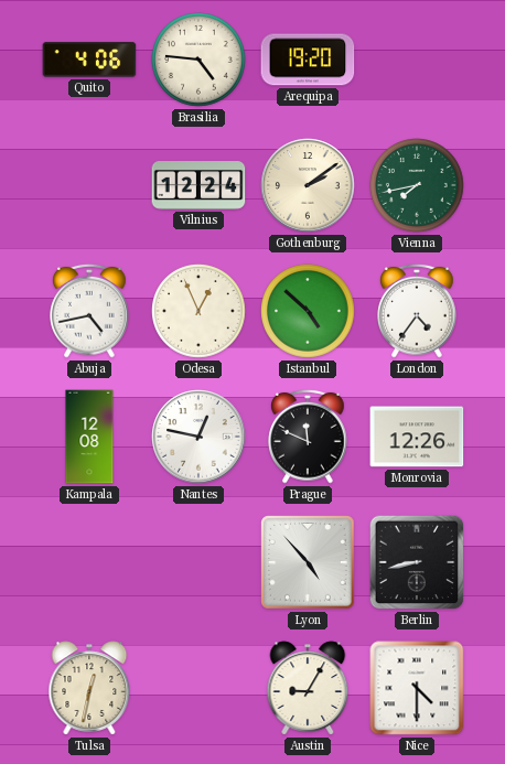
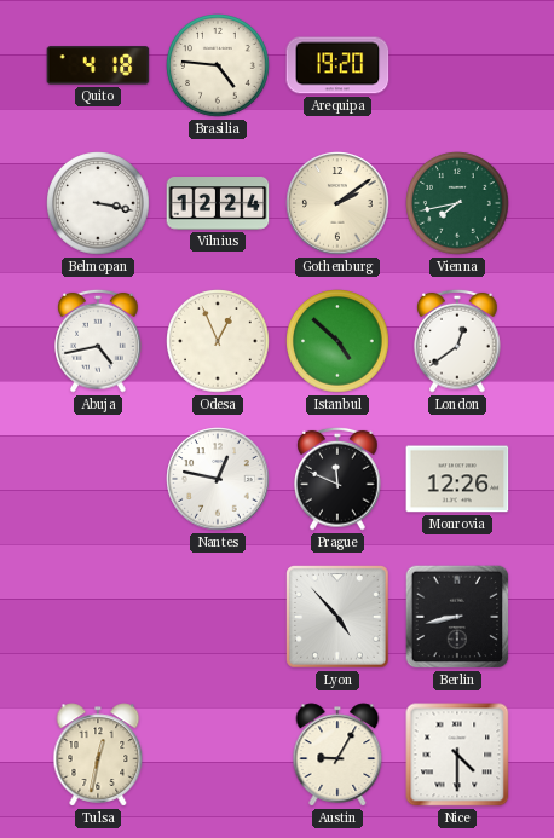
Quito: 4:06 -> 4:18
Belmopan: none -> 3:17
London: 4:36 -> 12:39
Kampala: 12:08 -> none
